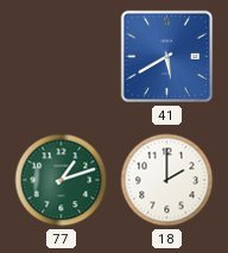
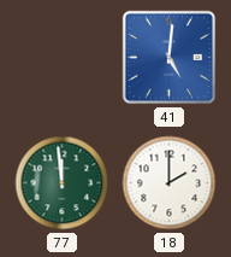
41: 5:40 -> 5:01
77: 1:12 -> 11:59
